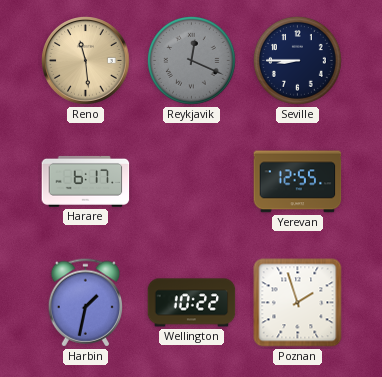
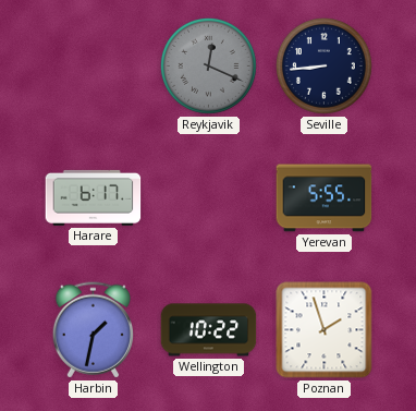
Reno: 11:29 -> none
Seville: 8:45 -> 8:44
Yerevan: 12:55 -> 5:55
